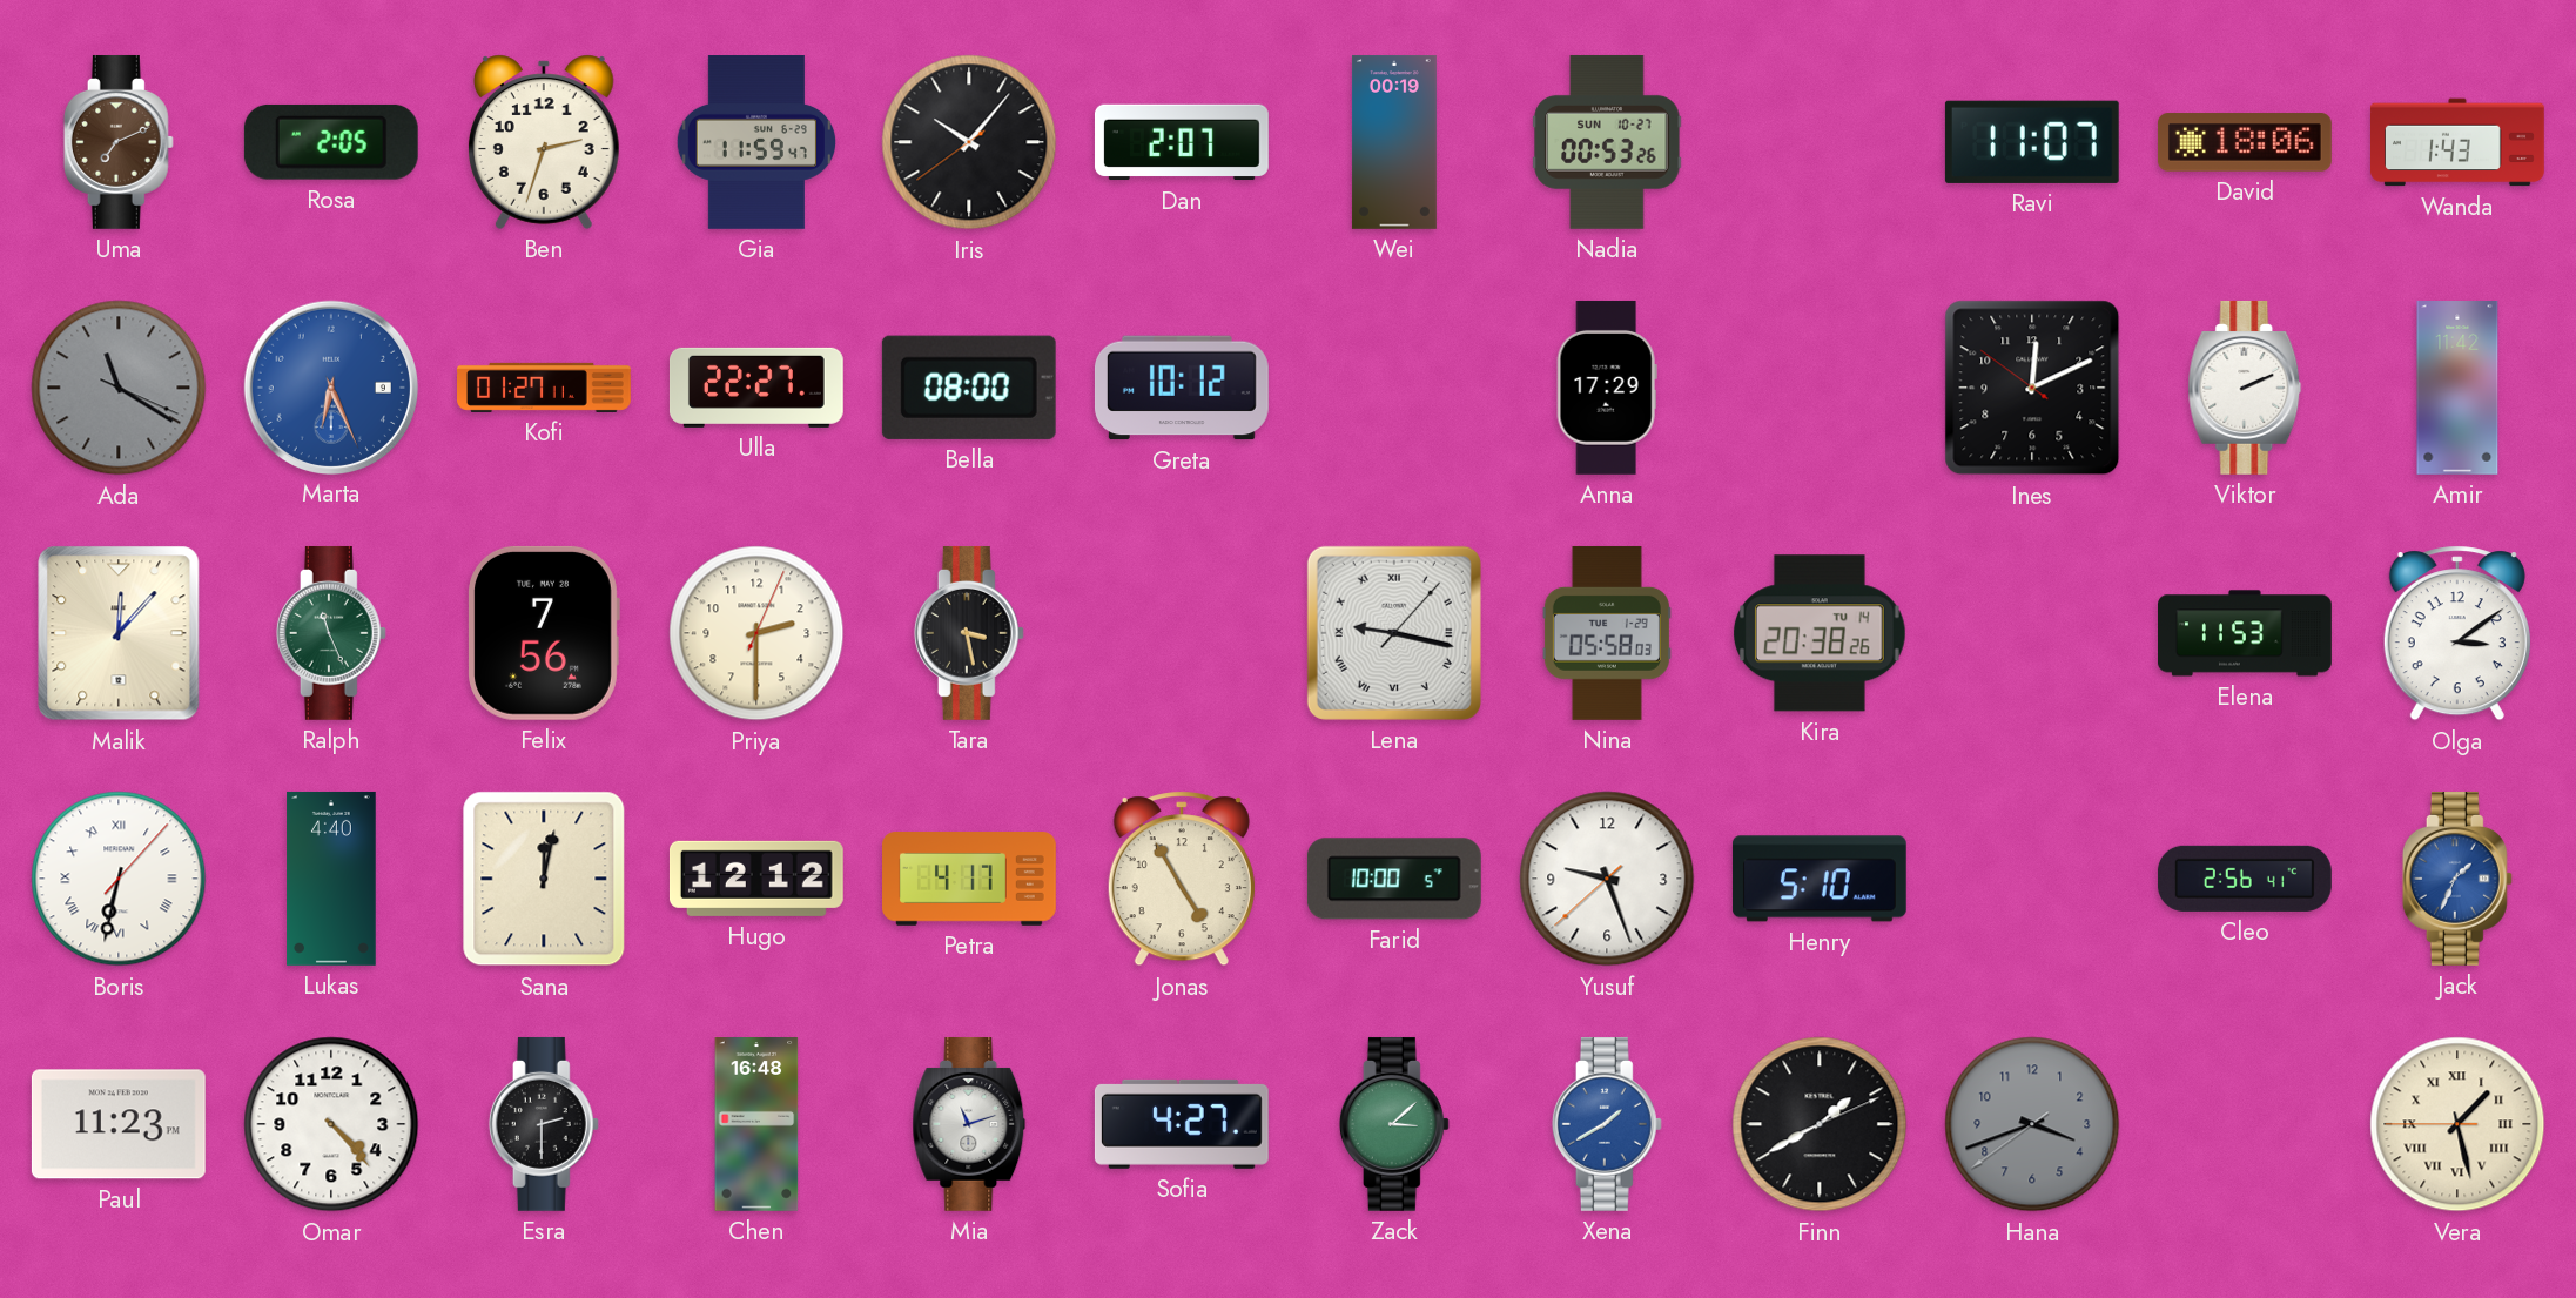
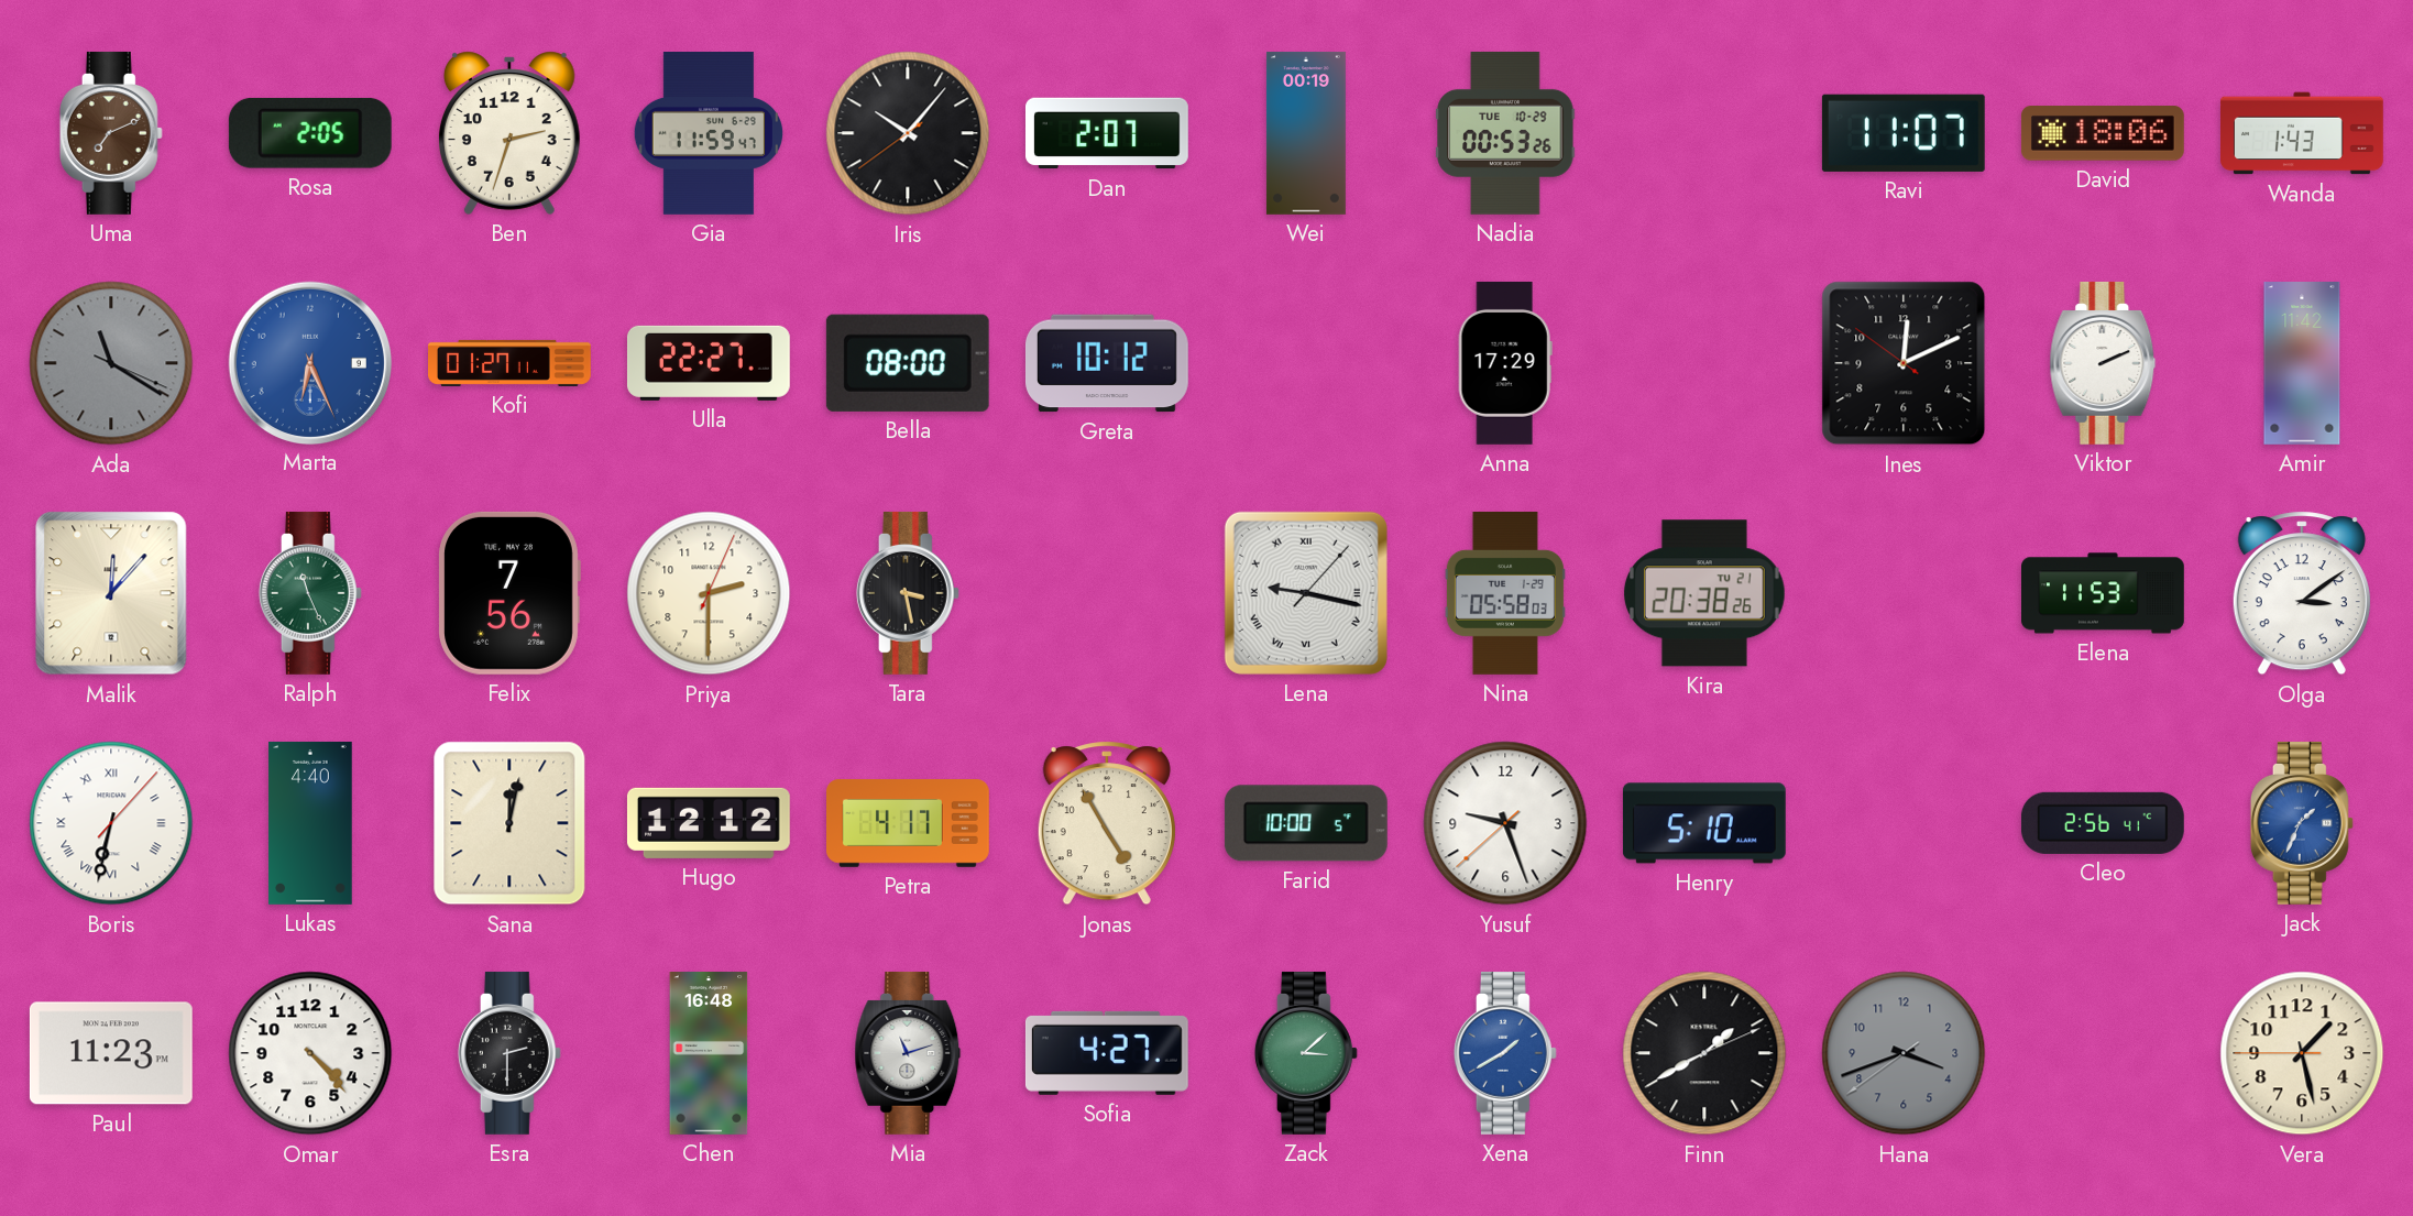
Nadia date: SUN 10-27 -> TUE 10-29
Kira date: TU 14 -> TU 21
Vera numerals: Roman -> Arabic
